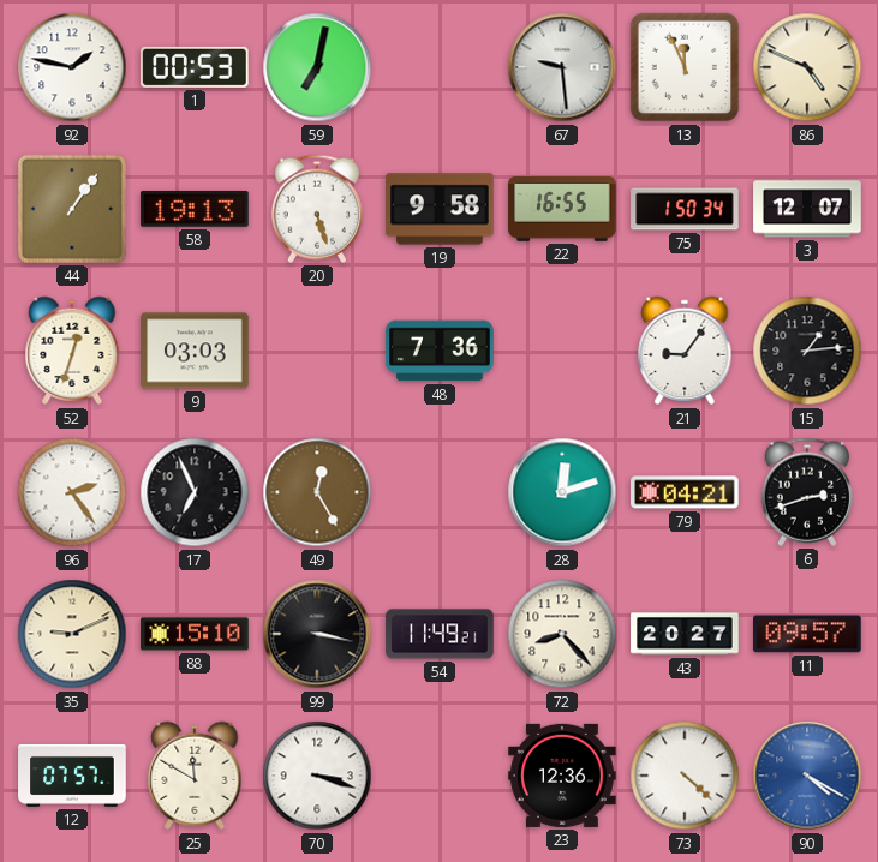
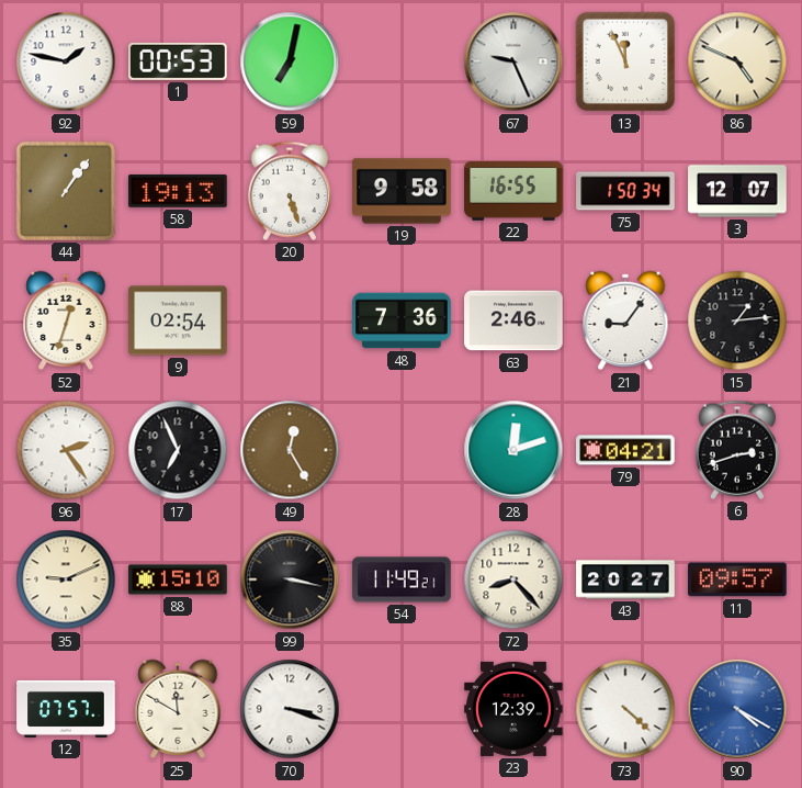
67: 9:29 -> 9:26
9: 03:03 -> 02:54
63: none -> 2:46
23: 12:36 -> 12:39
